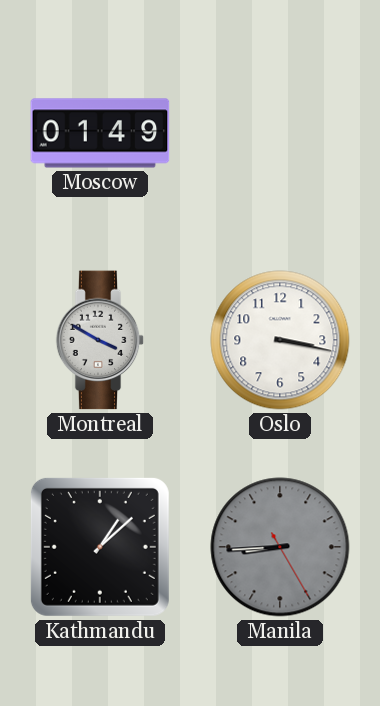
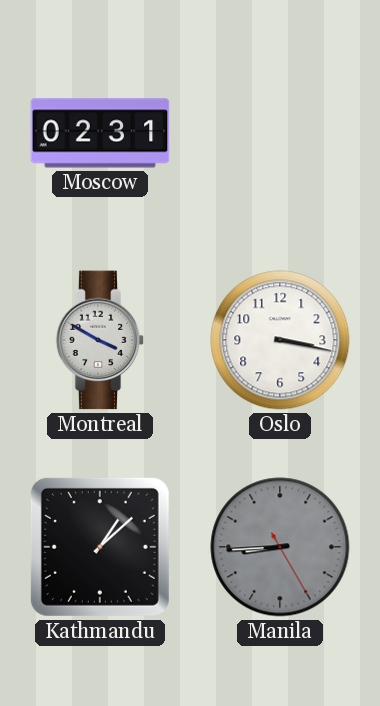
Moscow: 01:49 -> 02:31
